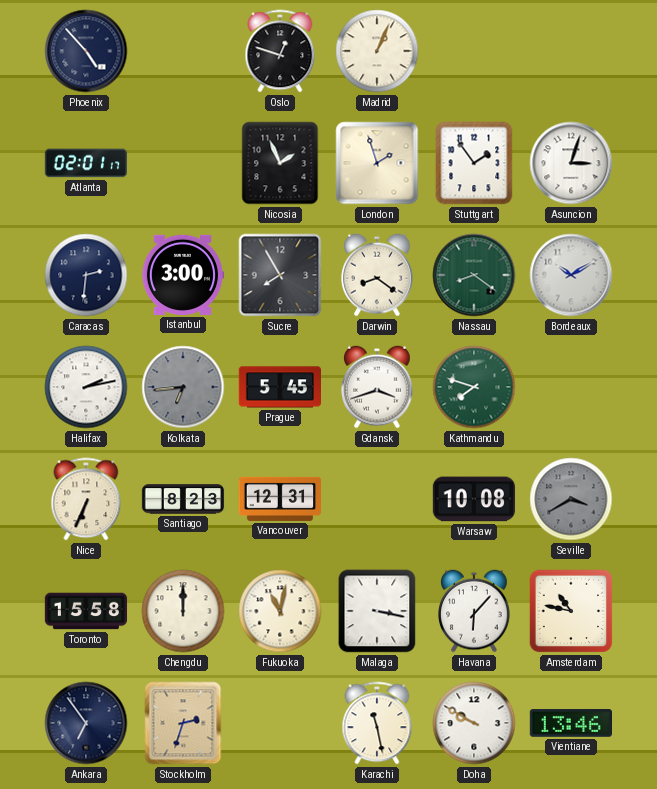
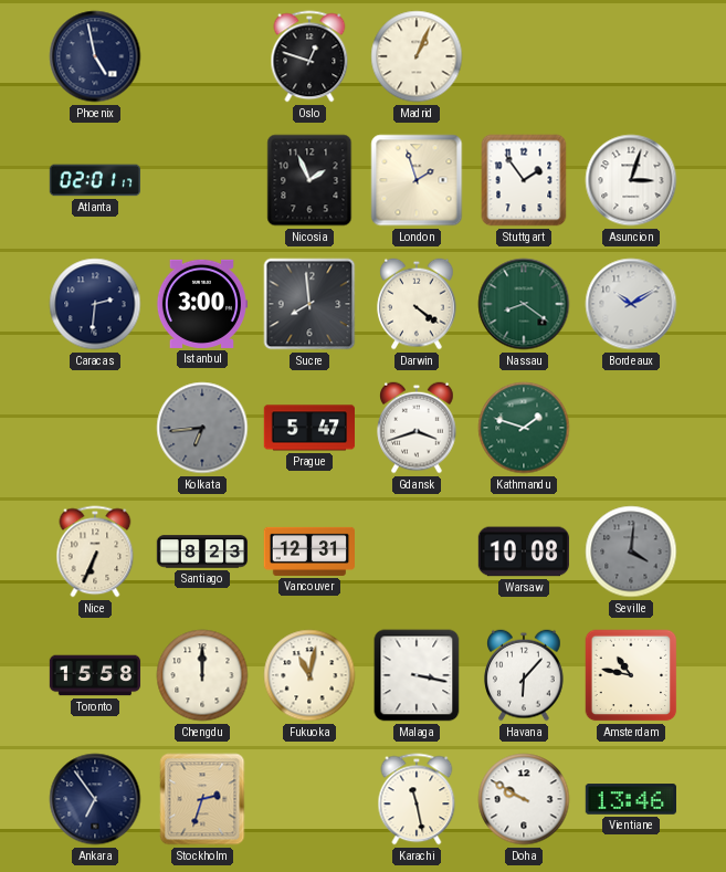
Phoenix: 4:53 -> 4:58
Sucre: 7:55 -> 7:59
Darwin: 8:21 -> 4:21
Halifax: 2:13 -> none
Prague: 5:45 -> 5:47
Kathmandu: 7:48 -> 1:48
Seville: 3:40 -> 4:01
